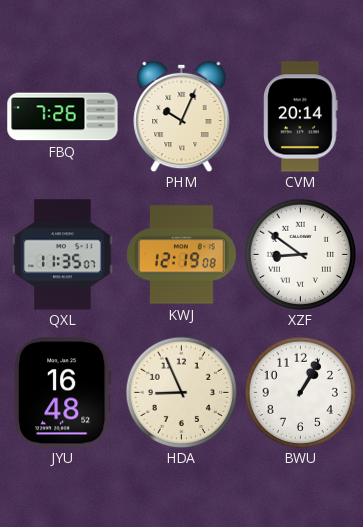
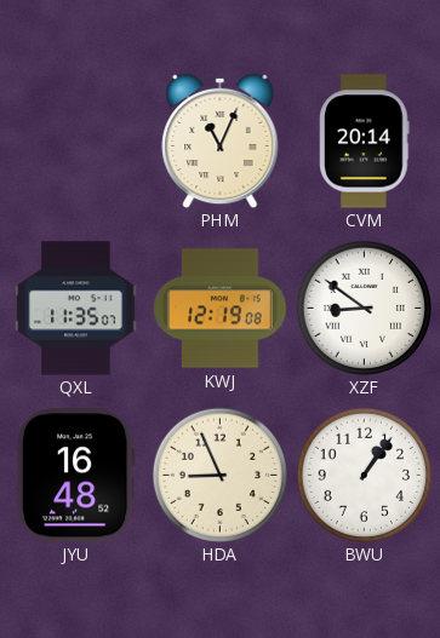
FBQ: 7:26 -> none
PHM: 10:04 -> 11:04
BWU: 1:05 -> 1:06
